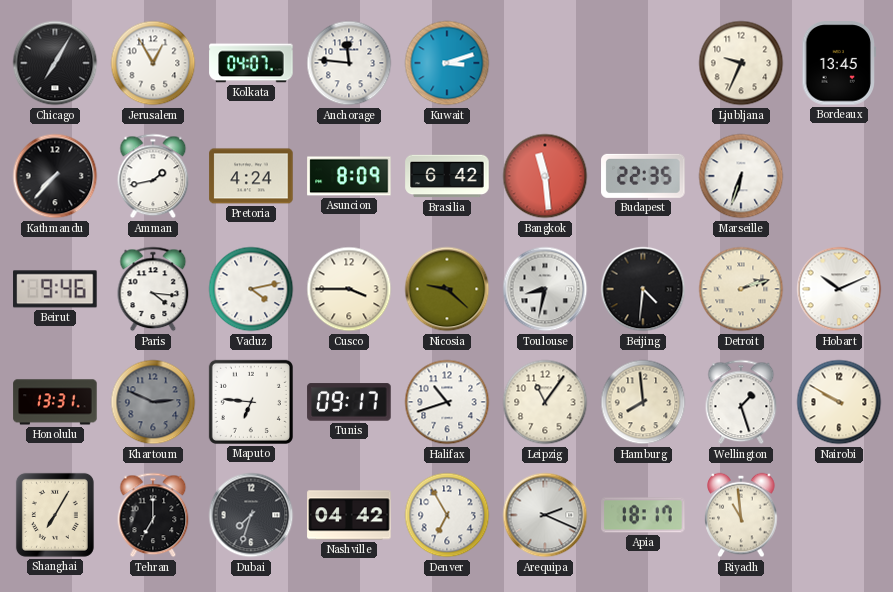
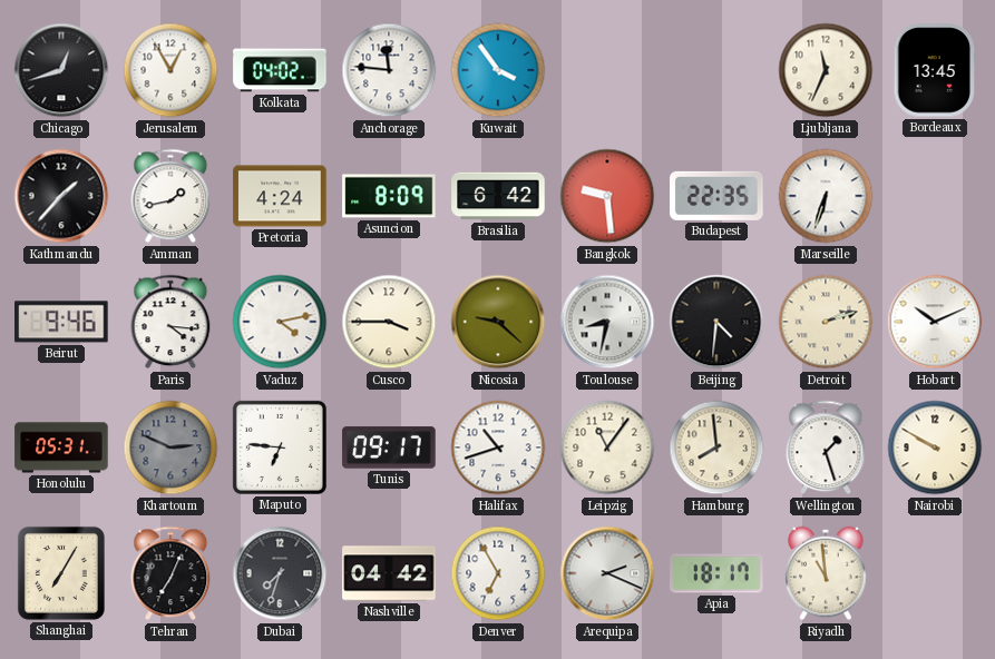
Chicago: 7:05 -> 12:42
Kolkata: 04:07 -> 04:02
Kuwait: 3:12 -> 3:54
Ljubljana: 9:34 -> 11:34
Kathmandu: 7:37 -> 1:37
Bangkok: 11:29 -> 9:29
Honolulu: 13:31 -> 05:31
Tehran: 7:00 -> 7:04
